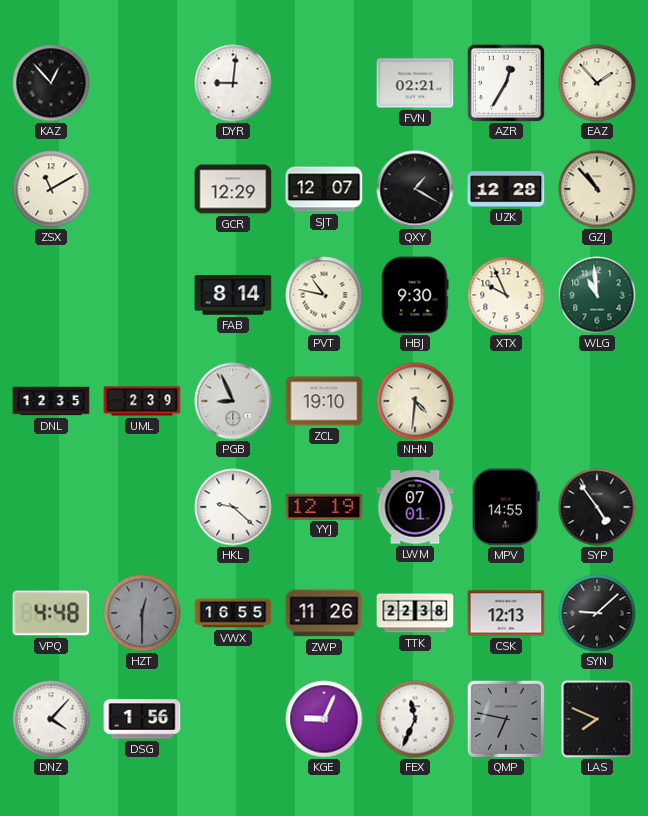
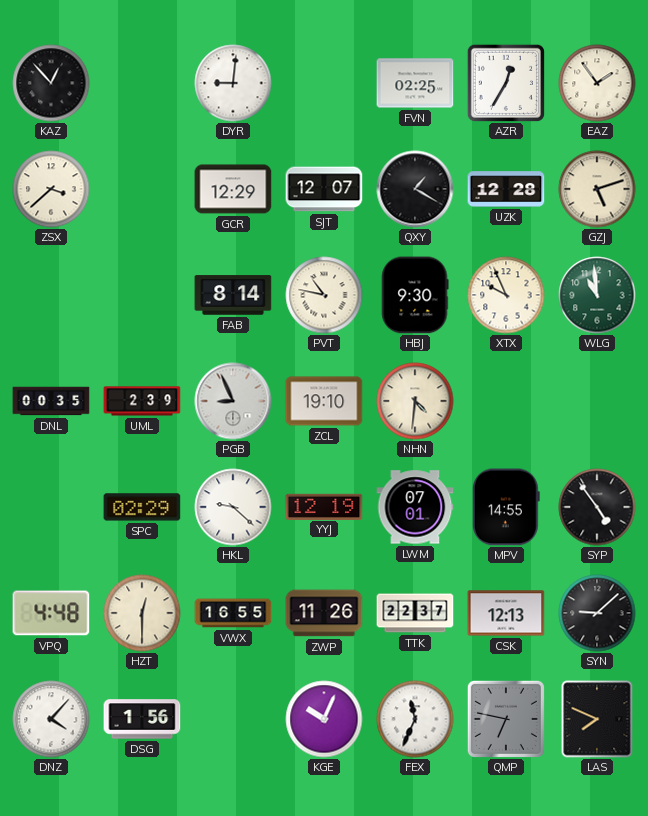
FVN: 02:21 -> 02:25
EAZ: 1:53 -> 1:54
ZSX: 11:10 -> 3:38
GZJ: 10:53 -> 5:12
DNL: 12:35 -> 00:35
SPC: none -> 02:29
HZT dial: grey -> cream
TTK: 22:38 -> 22:37
KGE: 9:04 -> 10:04
